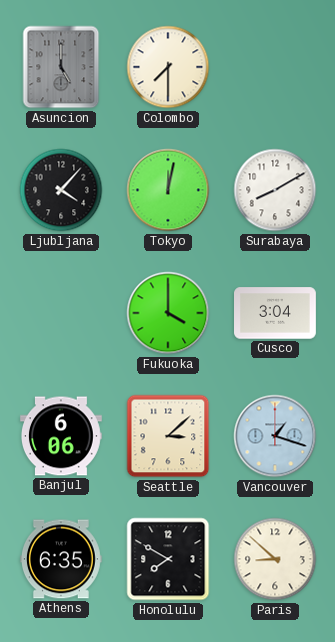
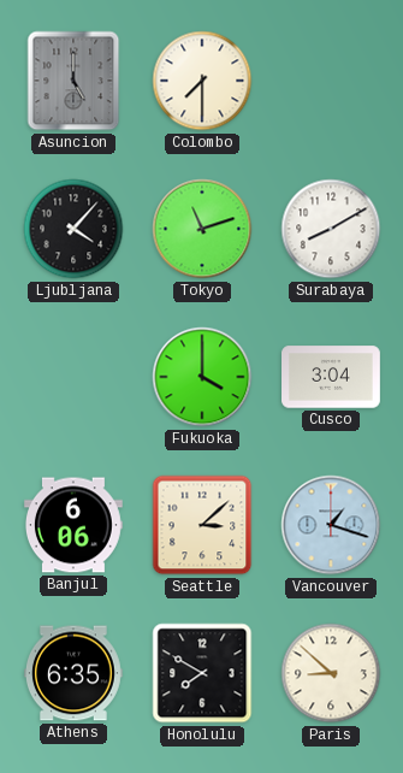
Tokyo: 12:02 -> 11:12
